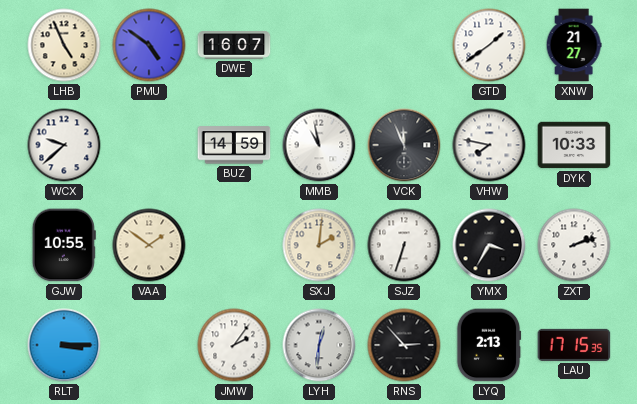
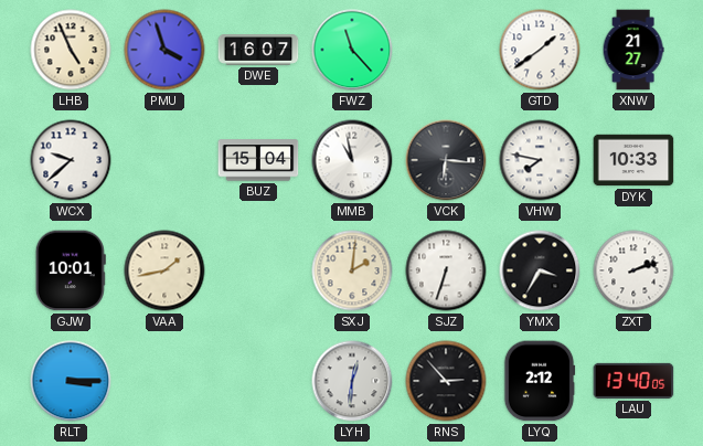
PMU: 4:51 -> 3:57
FWZ: none -> 11:23
BUZ: 14:59 -> 15:04
VCK: 11:56 -> 6:16
GJW: 10:55 -> 10:01
VAA: 1:51 -> 1:43
JMW: 2:06 -> none
LYQ: 2:13 -> 2:12
LAU: 17:15 -> 13:40
